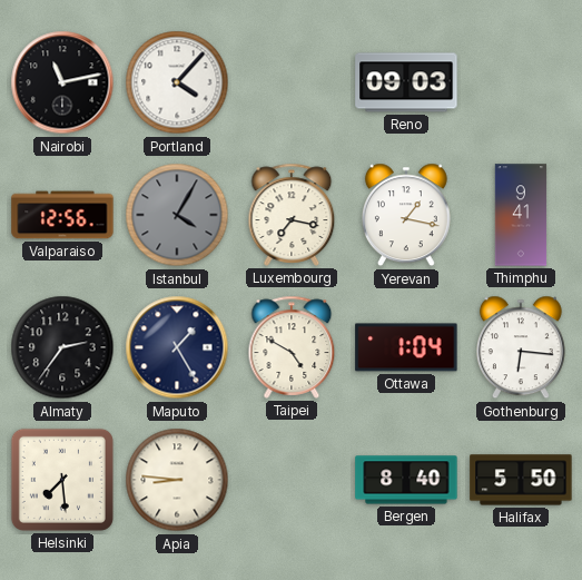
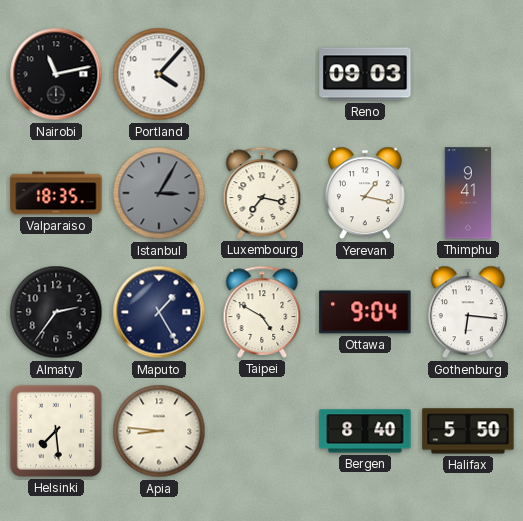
Valparaiso: 12:56 -> 18:35
Istanbul: 4:05 -> 3:05
Ottawa: 1:04 -> 9:04
